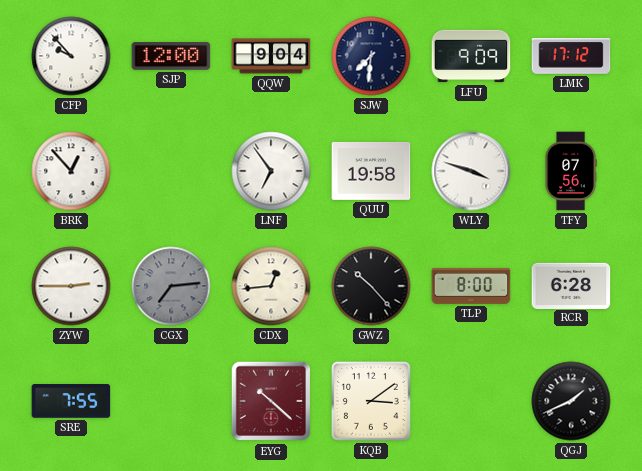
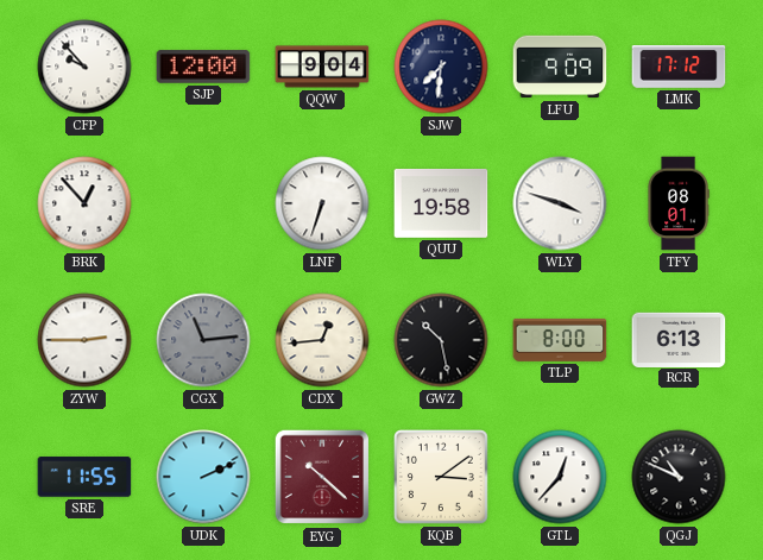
LNF: 6:54 -> 6:33
TFY: 07:56 -> 08:01
CGX: 7:14 -> 11:14
GWZ: 10:23 -> 10:28
RCR: 6:28 -> 6:13
SRE: 7:55 -> 11:55
UDK: none -> 2:11
GTL: none -> 12:37
QGJ: 1:41 -> 10:49
